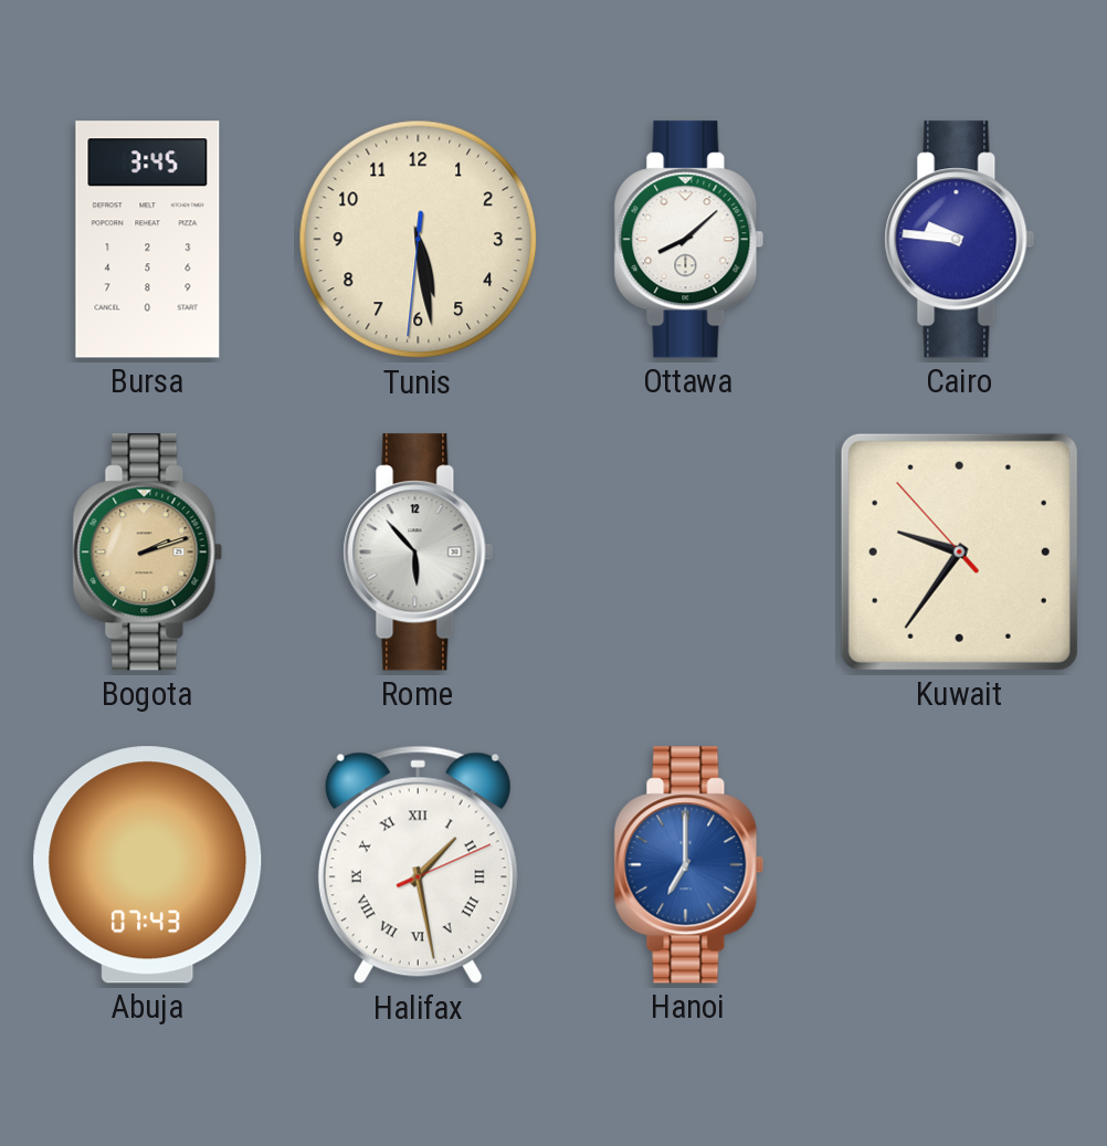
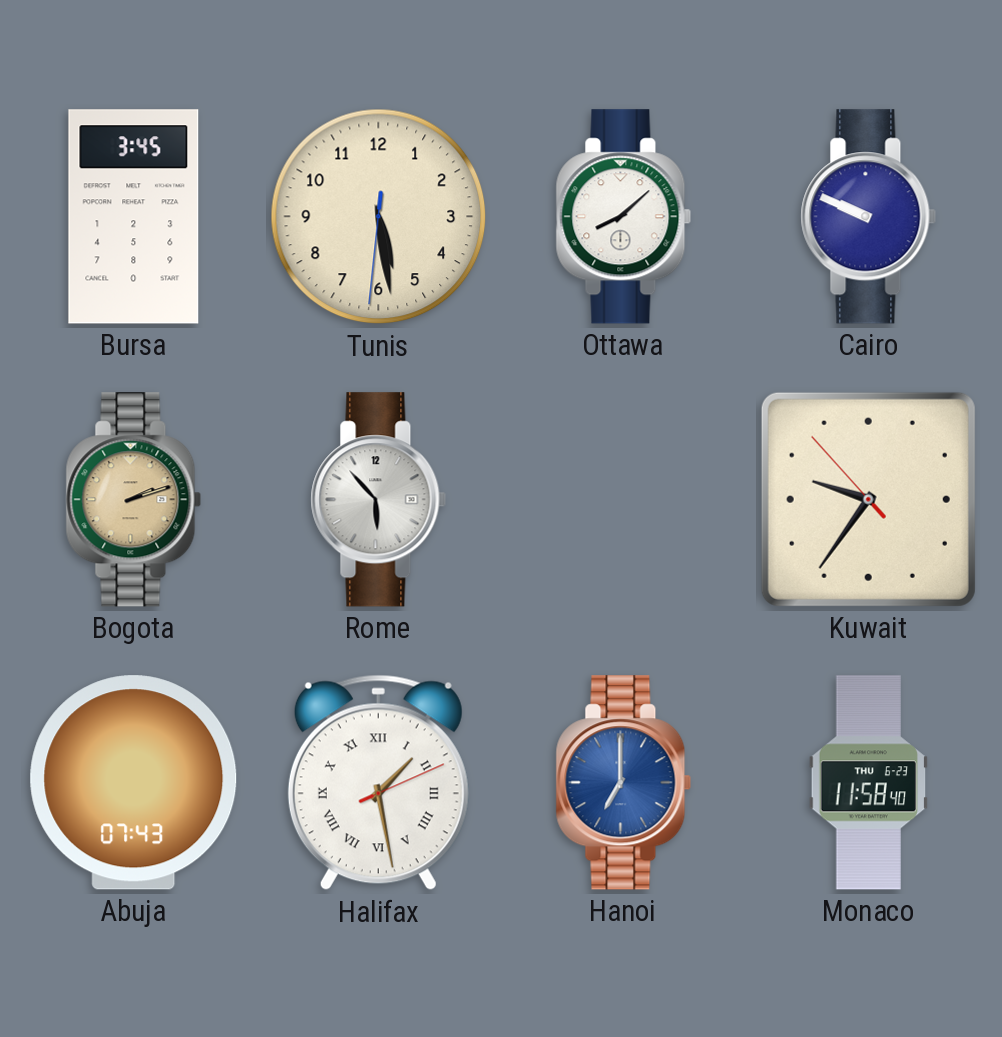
Cairo: 9:46 -> 9:49
Monaco: none -> 11:58
